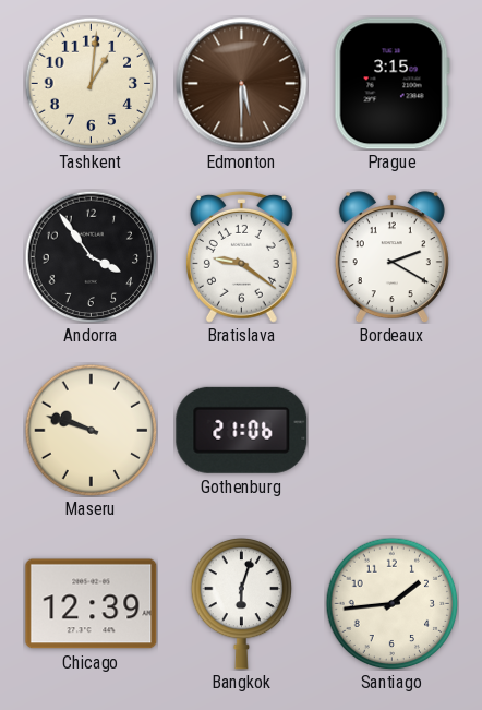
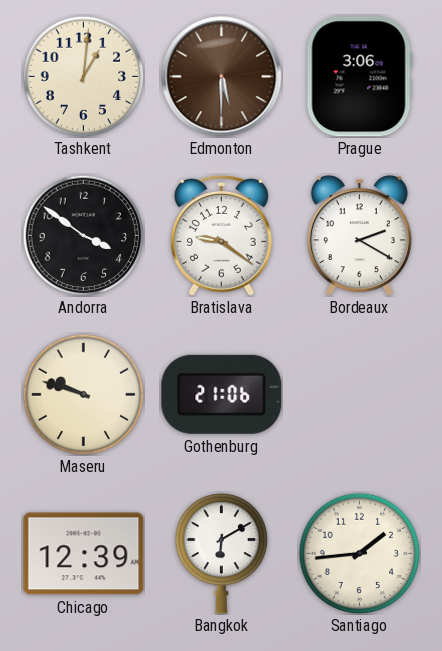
Prague: 3:15 -> 3:06
Andorra: 3:54 -> 3:51
Bangkok: 6:03 -> 6:10
